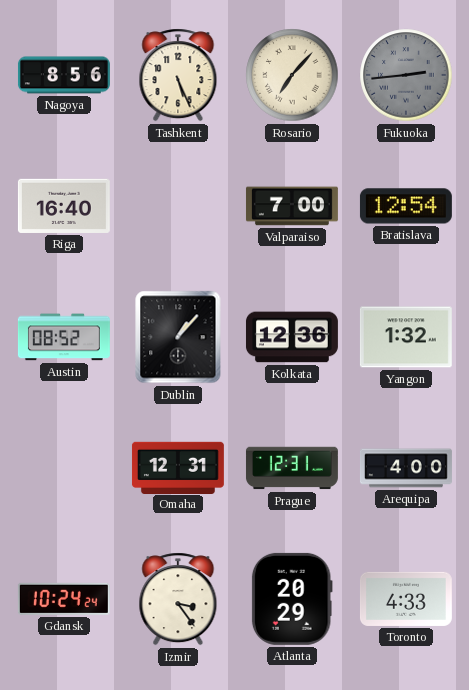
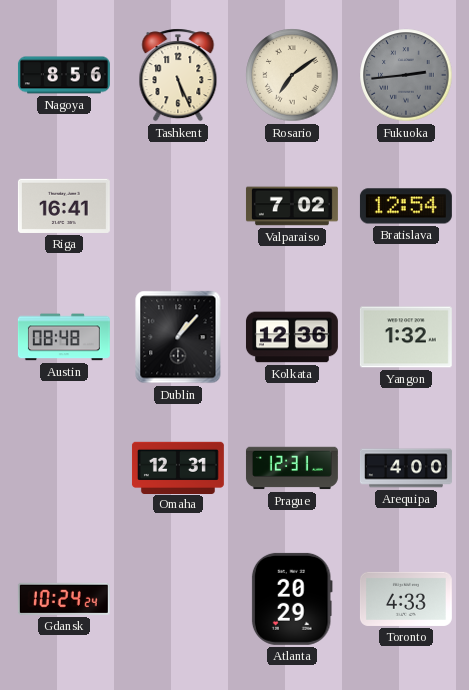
Rosario: 7:07 -> 7:09
Riga: 16:40 -> 16:41
Valparaiso: 7:00 -> 7:02
Austin: 08:52 -> 08:48
Izmir: 3:24 -> none
